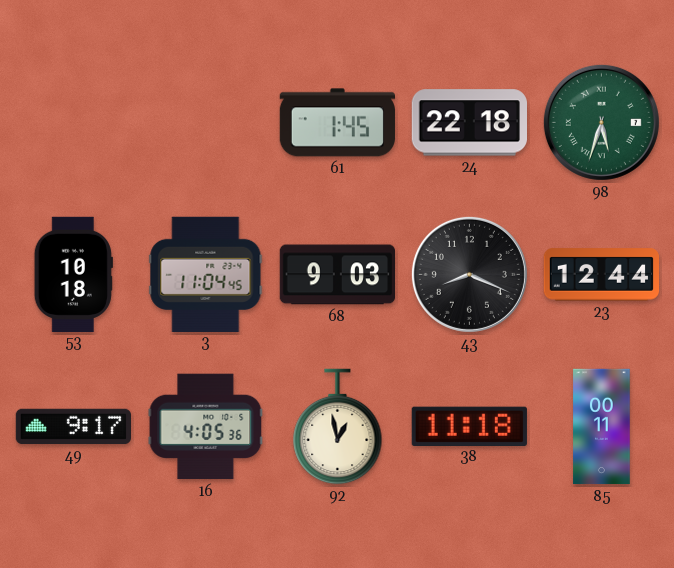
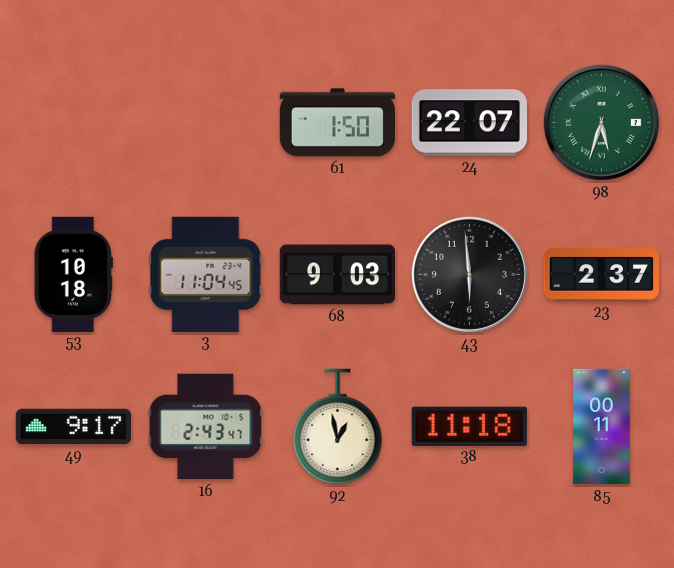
61: 1:45 -> 1:50
24: 22:18 -> 22:07
43: 8:19 -> 5:59
23: 12:44 -> 2:37
16: 4:05 -> 2:43
